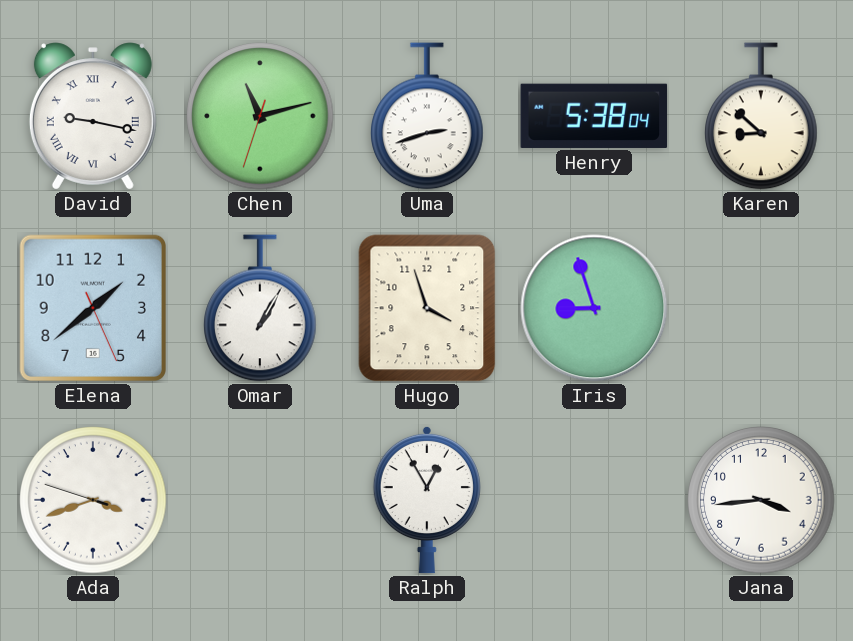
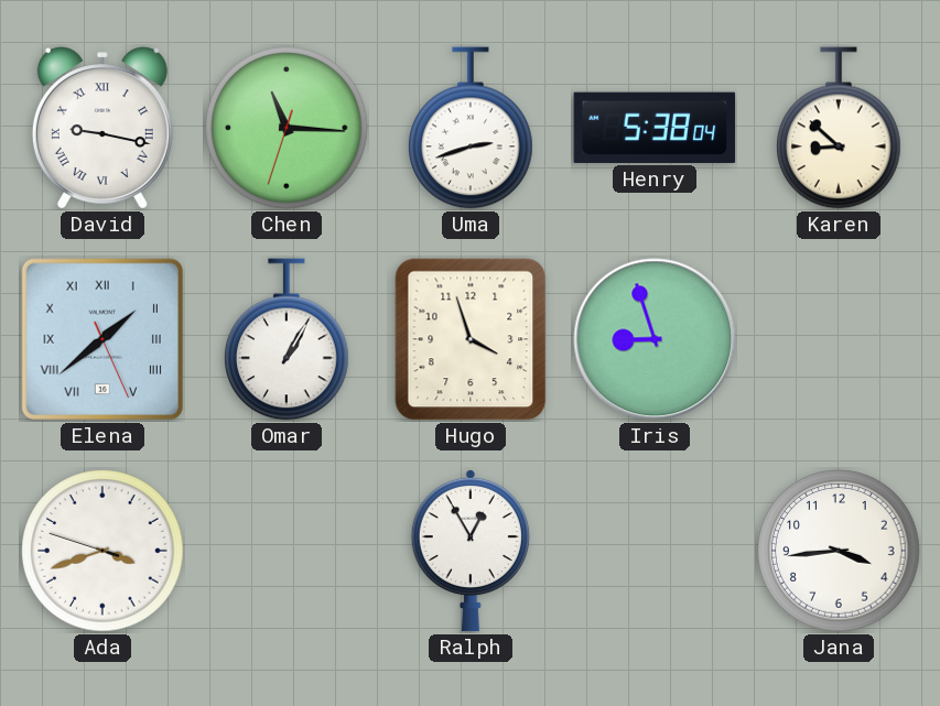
Chen: 11:12 -> 11:15
Elena numerals: Arabic -> Roman
